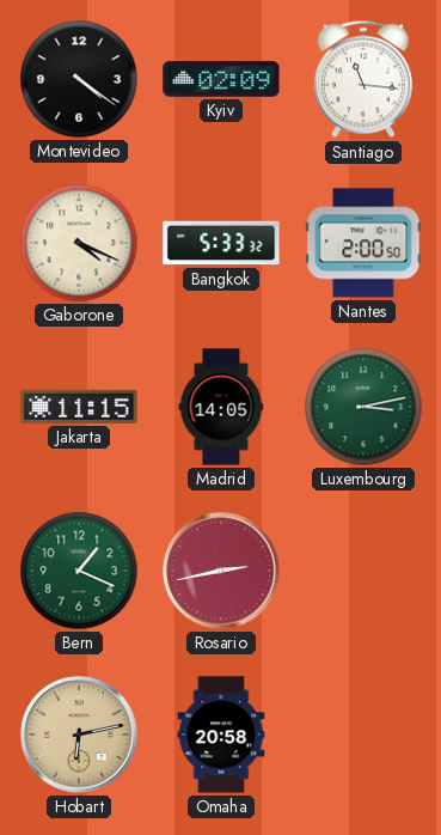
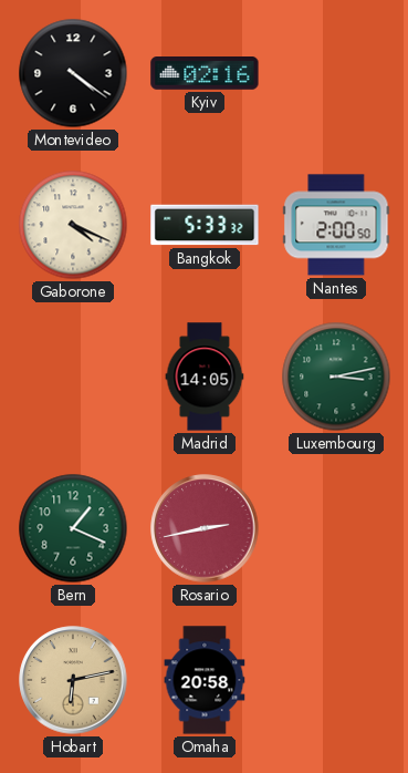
Kyiv: 02:09 -> 02:16
Santiago: 11:16 -> none
Jakarta: 11:15 -> none
